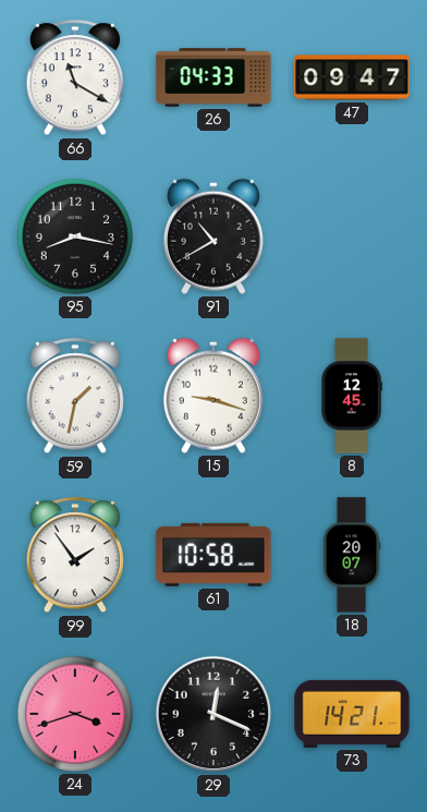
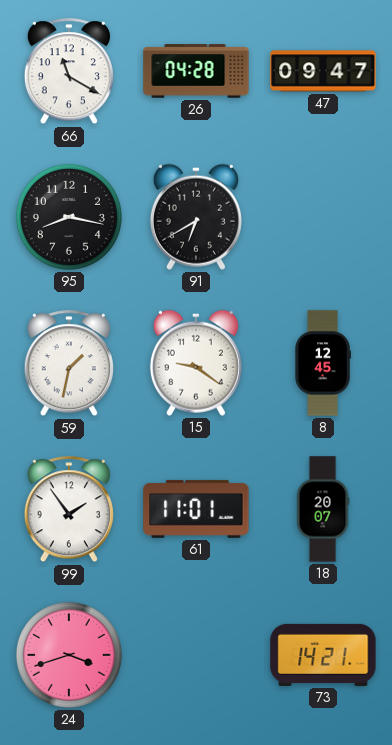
26: 04:33 -> 04:28
91: 10:40 -> 6:40
15: 9:18 -> 9:21
61: 10:58 -> 11:01
29: 12:19 -> none
